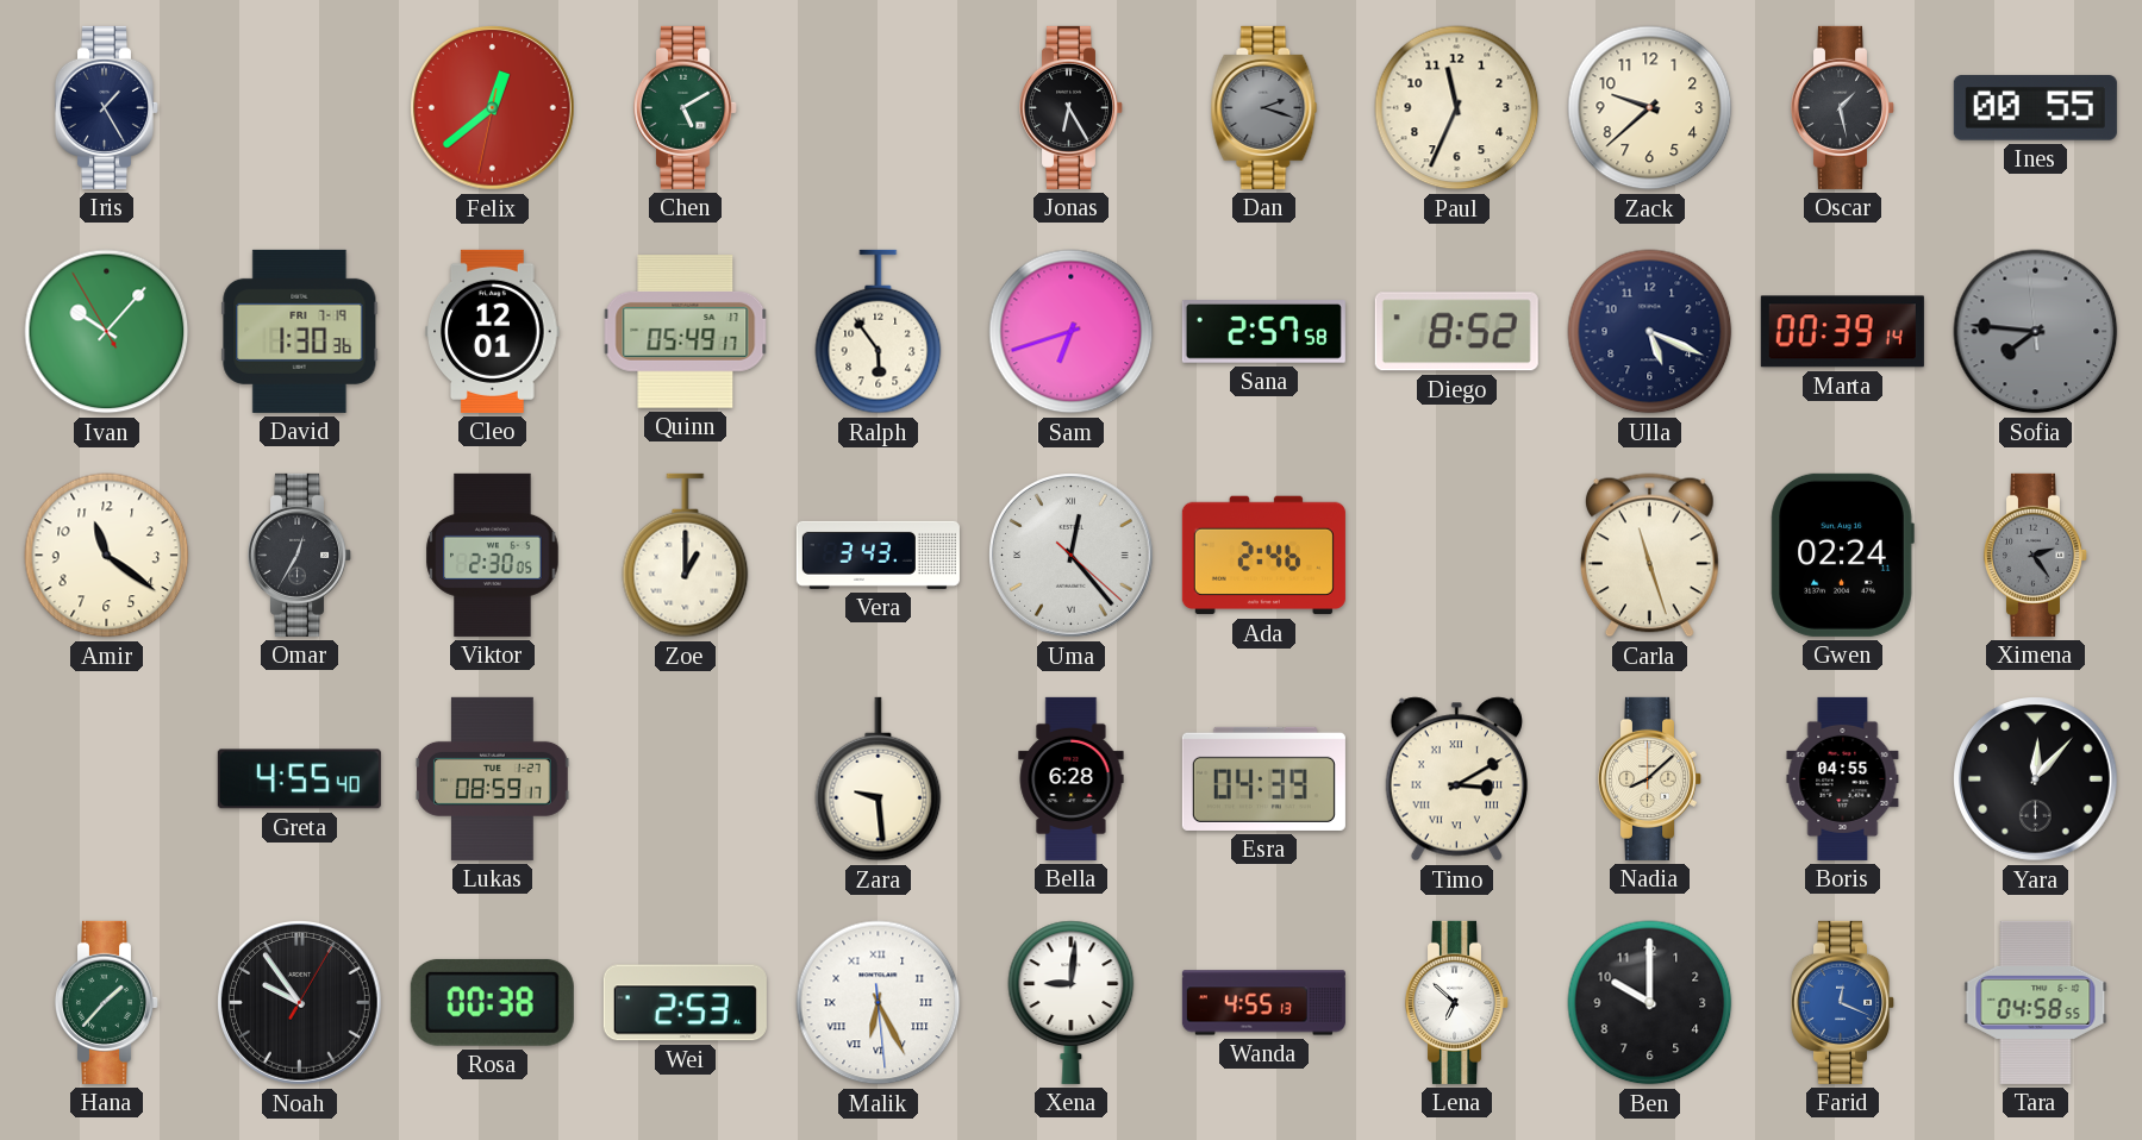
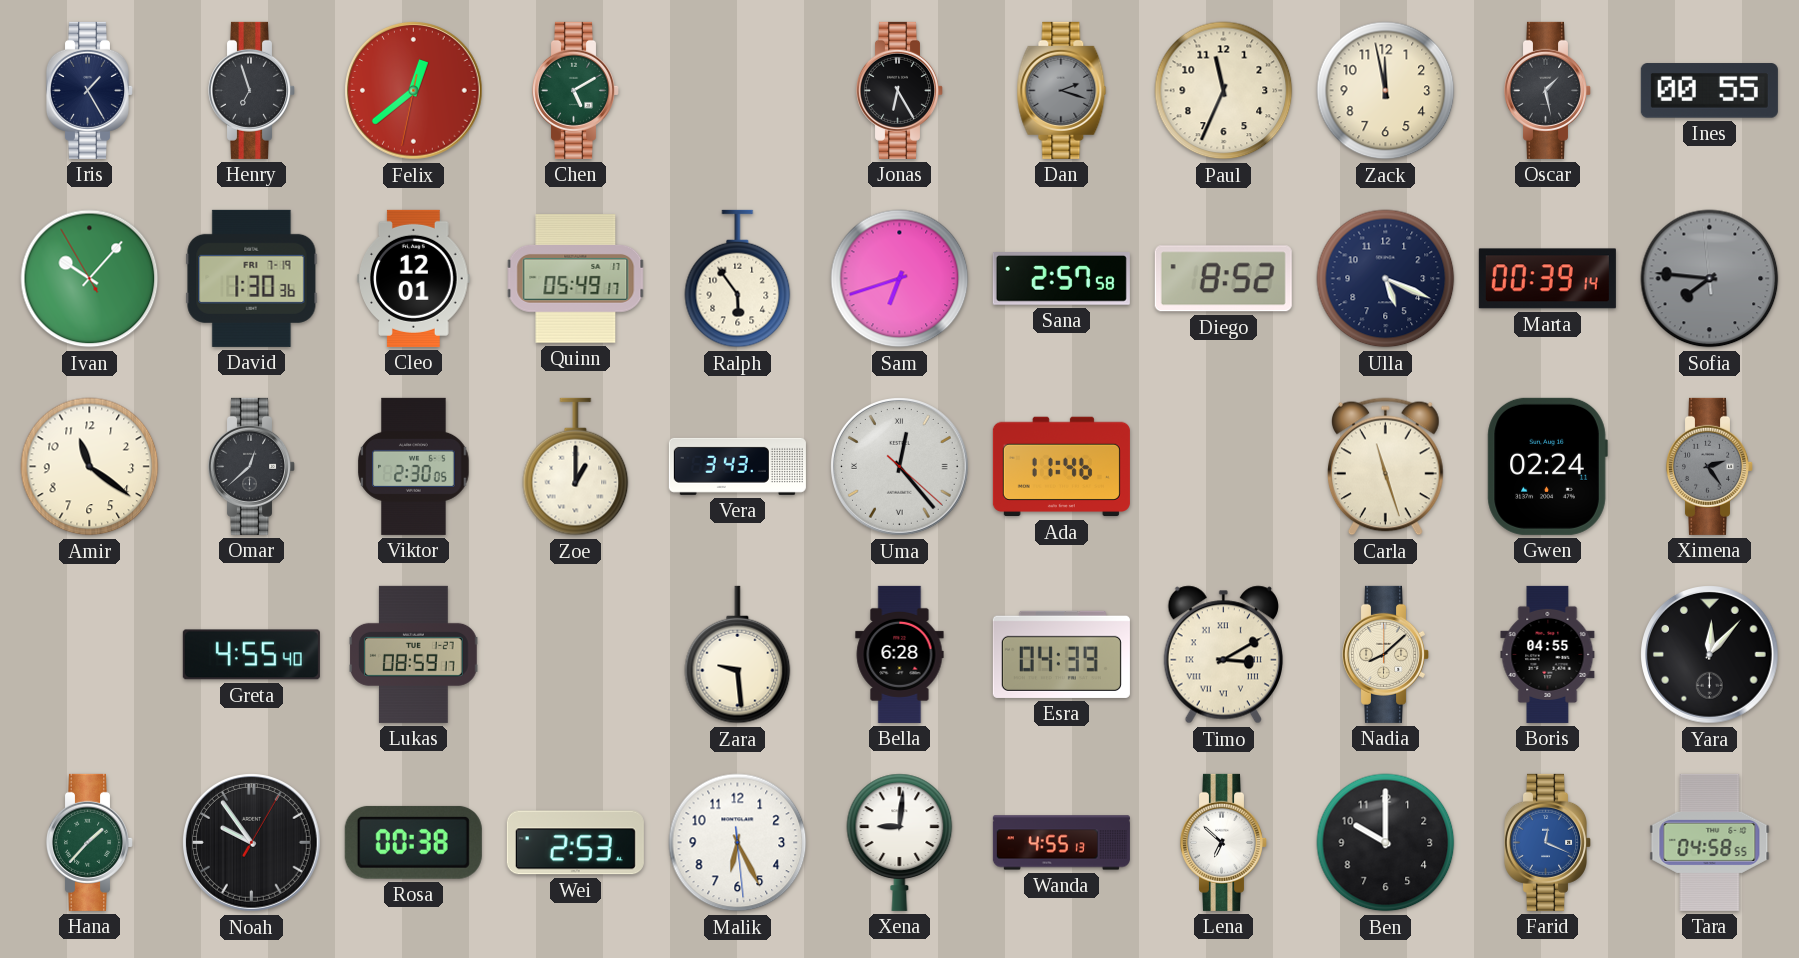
Henry: none -> 6:57
Zack: 9:38 -> 11:58
Omar: 12:35 -> 12:38
Ada: 2:46 -> 11:46
Malik numerals: Roman -> Arabic
